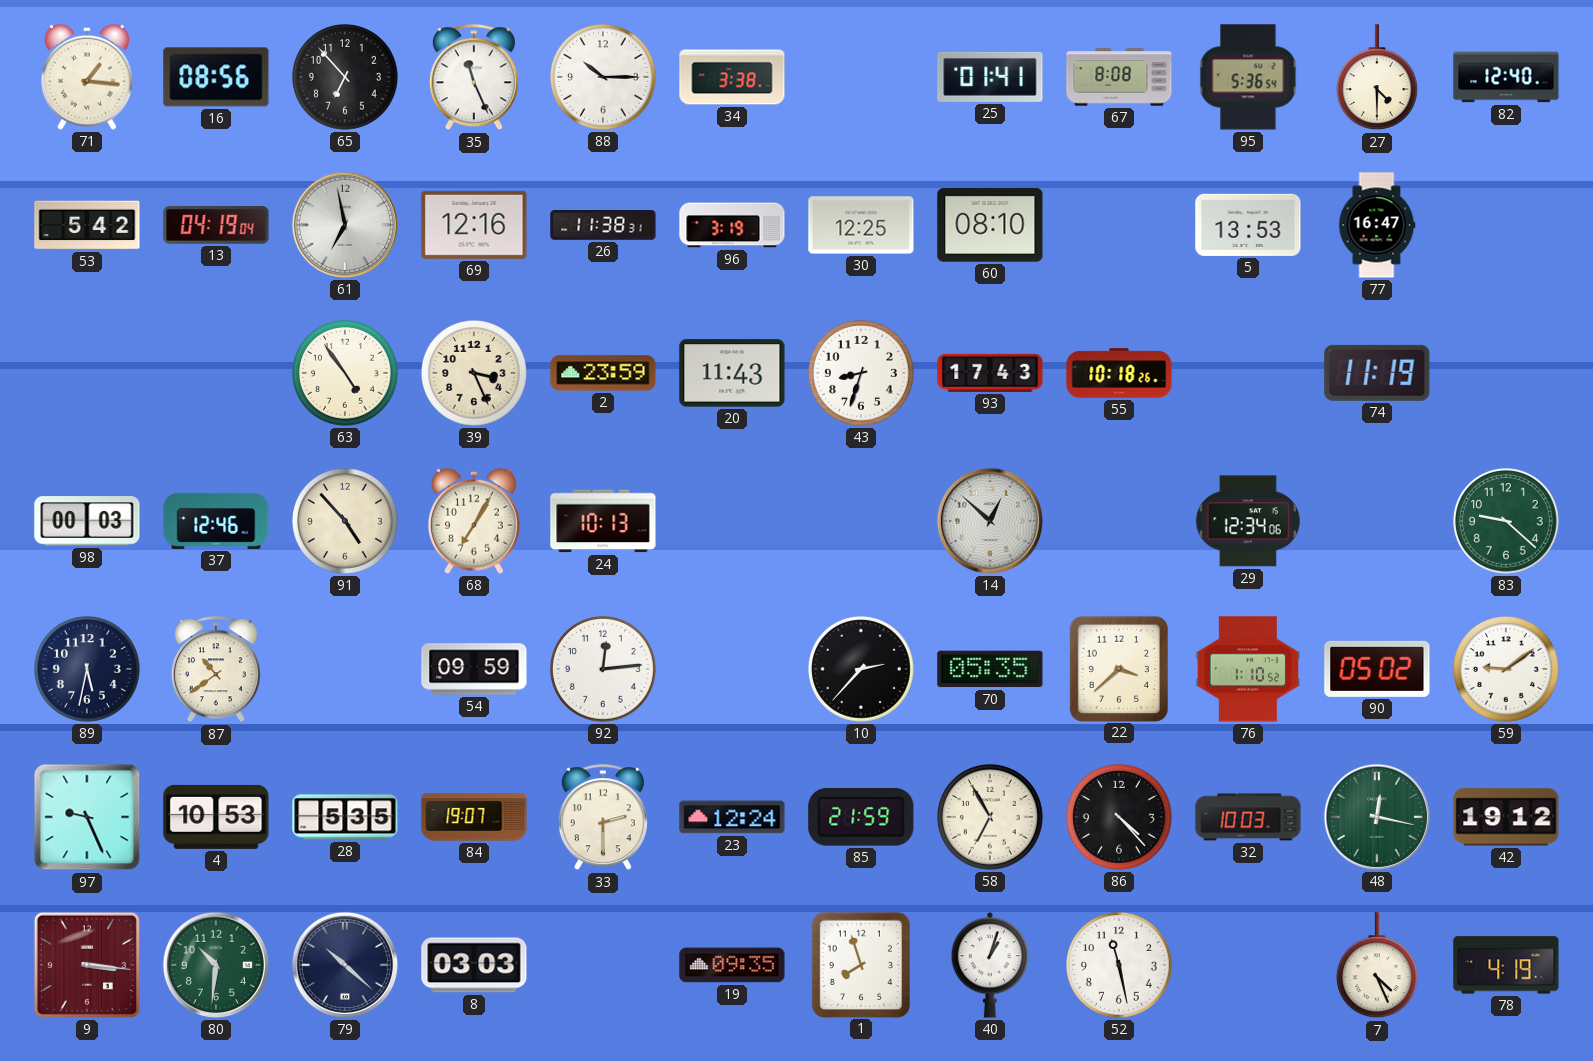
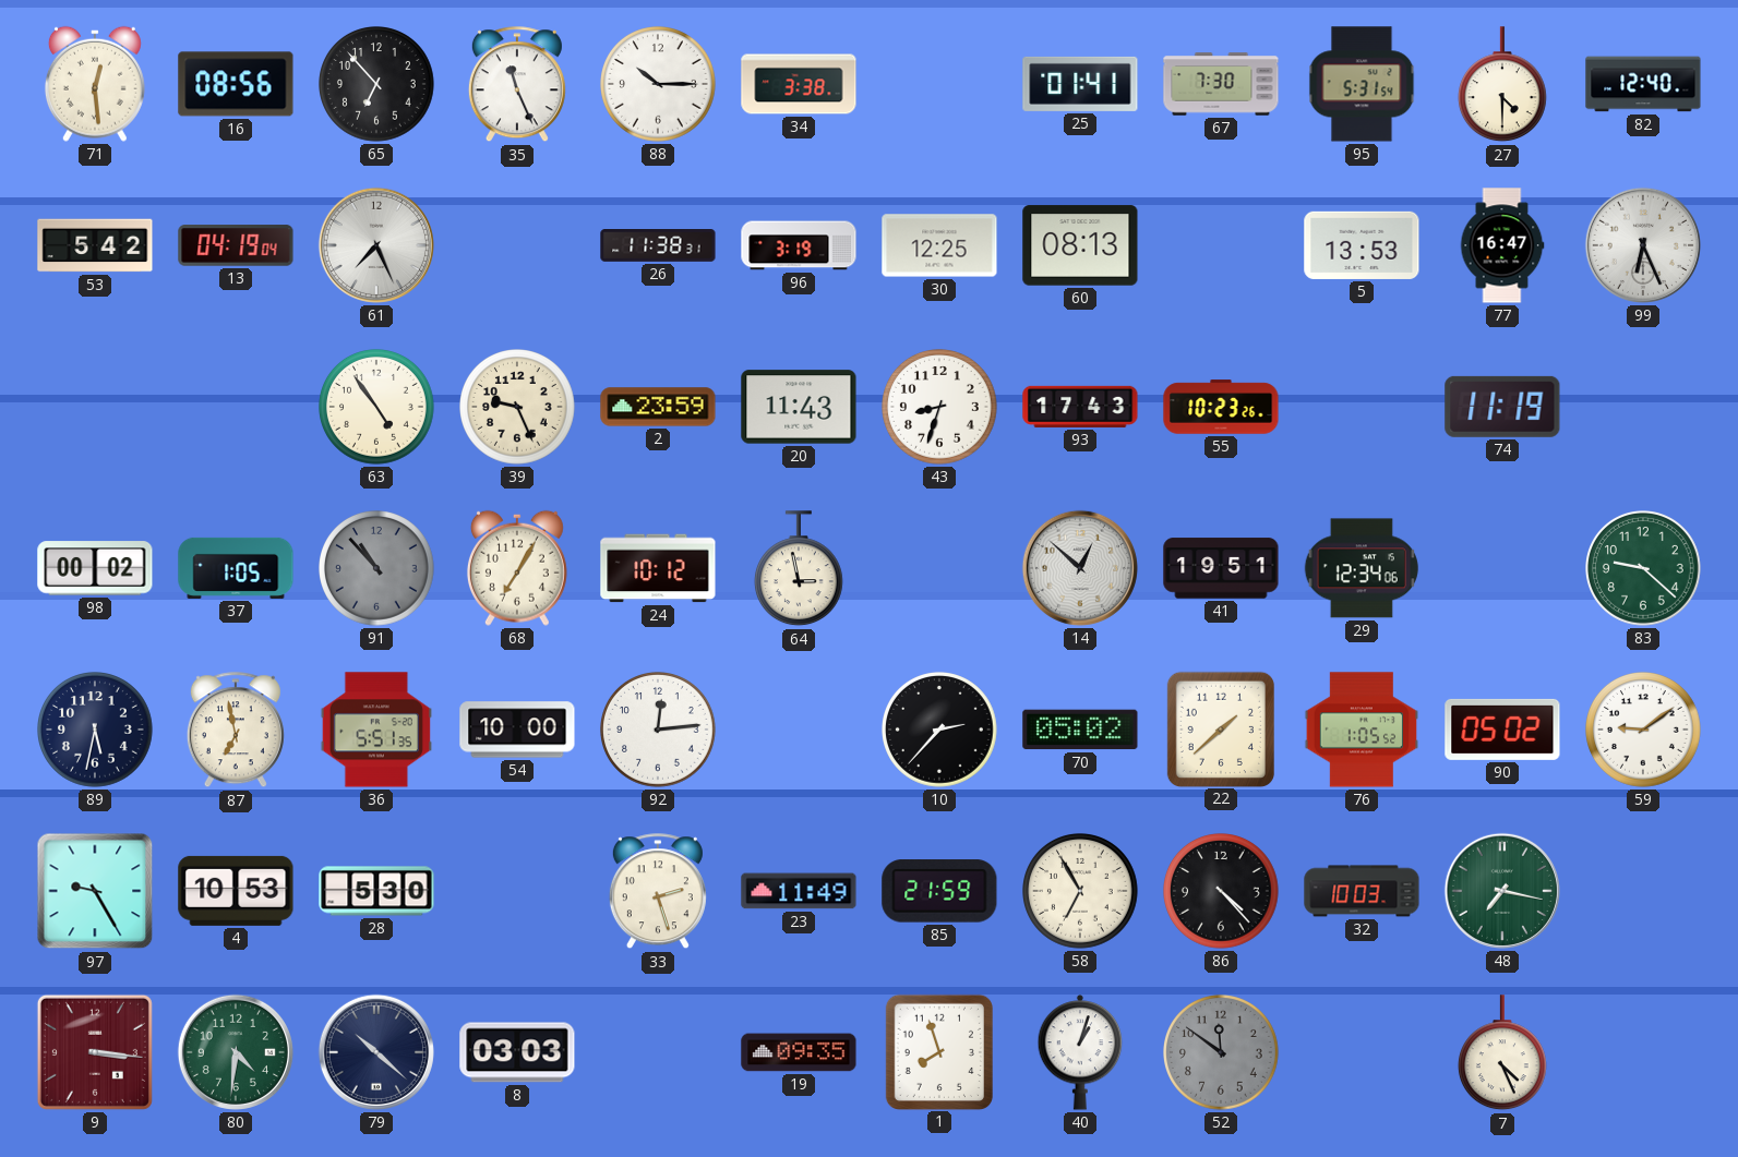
71: 1:16 -> 12:29
67: 8:08 -> 7:30
95: 5:36 -> 5:31
61: 6:58 -> 7:26
69: 12:16 -> none
60: 08:10 -> 08:13
99: none -> 6:26
39: 3:26 -> 9:26
55: 10:18 -> 10:23
98: 00:03 -> 00:02
37: 12:46 -> 1:05
91: 4:53 -> 10:53
91 dial: cream -> grey
24: 10:13 -> 10:12
64: none -> 2:58
41: none -> 19:51
87: 10:39 -> 6:58
36: none -> 5:51
54: 09:59 -> 10:00
70: 05:35 -> 05:02
22: 3:38 -> 1:38
76: 1:10 -> 1:05
97: 9:26 -> 9:25
28: 5:35 -> 5:30
84: 19:07 -> none
33: 2:30 -> 2:27
23: 12:24 -> 11:49
48: 12:17 -> 7:17
42: 19:12 -> none
80: 10:31 -> 4:31
52: 11:28 -> 11:51
52 dial: white -> grey
78: 4:19 -> none
